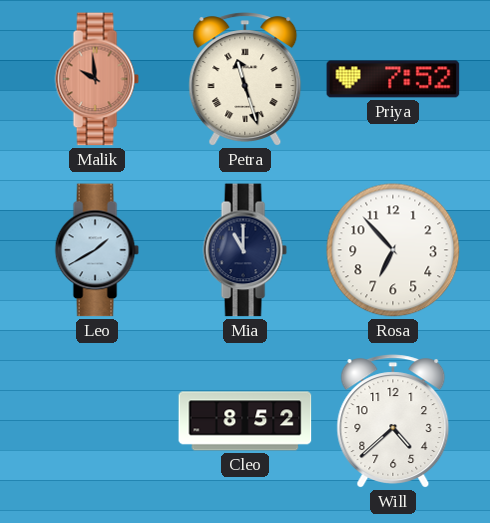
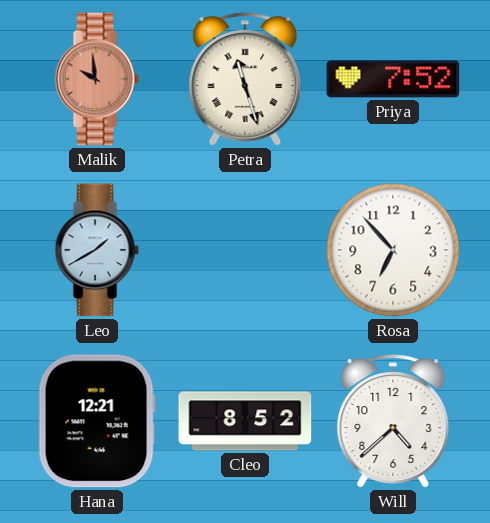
Mia: 11:00 -> none
Hana: none -> 12:21
